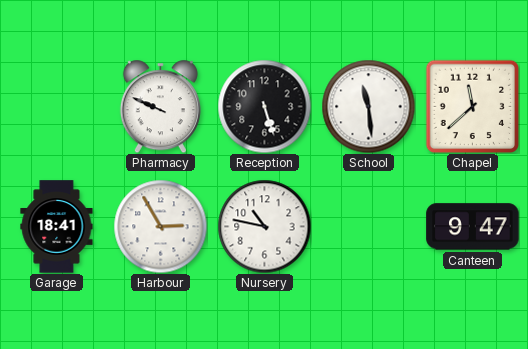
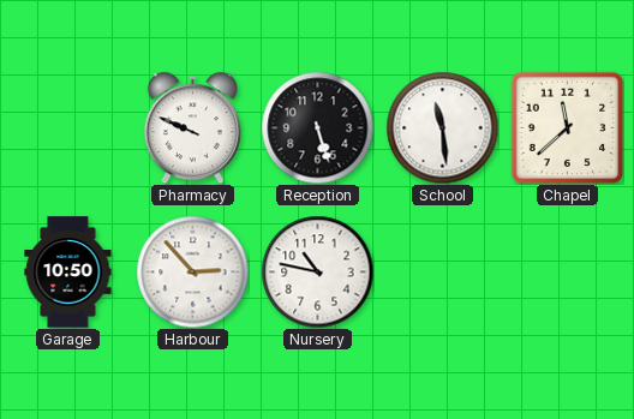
Garage: 18:41 -> 10:50
Harbour: 2:55 -> 2:53
Canteen: 9:47 -> none
